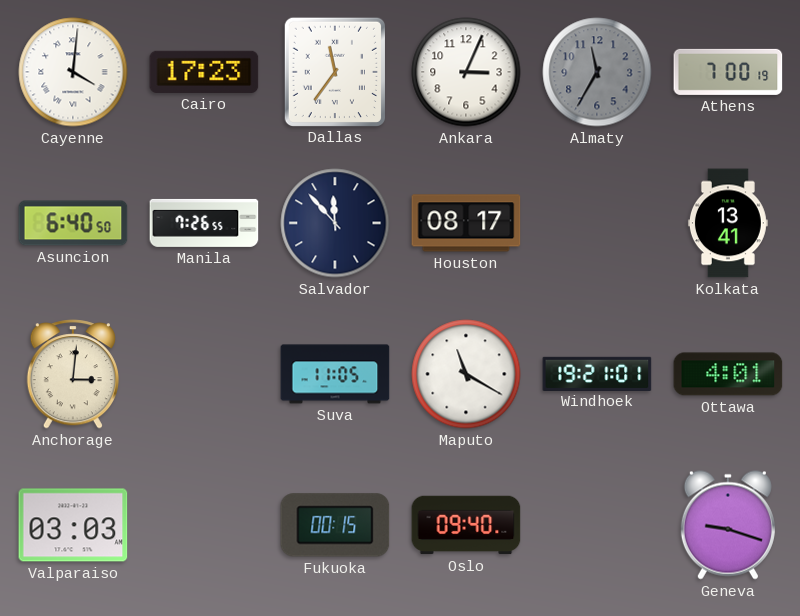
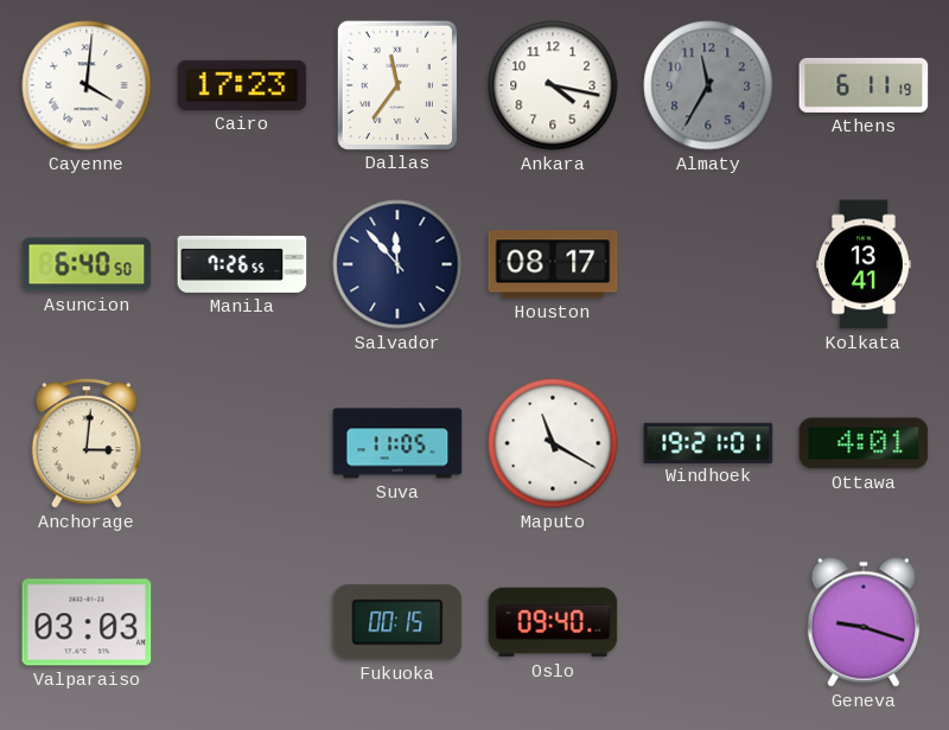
Ankara: 3:04 -> 4:17
Athens: 7:00 -> 6:11
